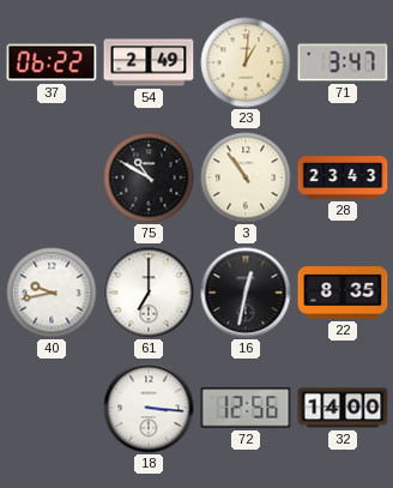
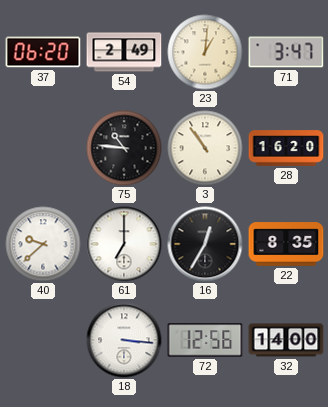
37: 06:22 -> 06:20
75: 10:50 -> 10:46
28: 23:43 -> 16:20
40: 9:43 -> 9:38
16: 12:32 -> 12:35
